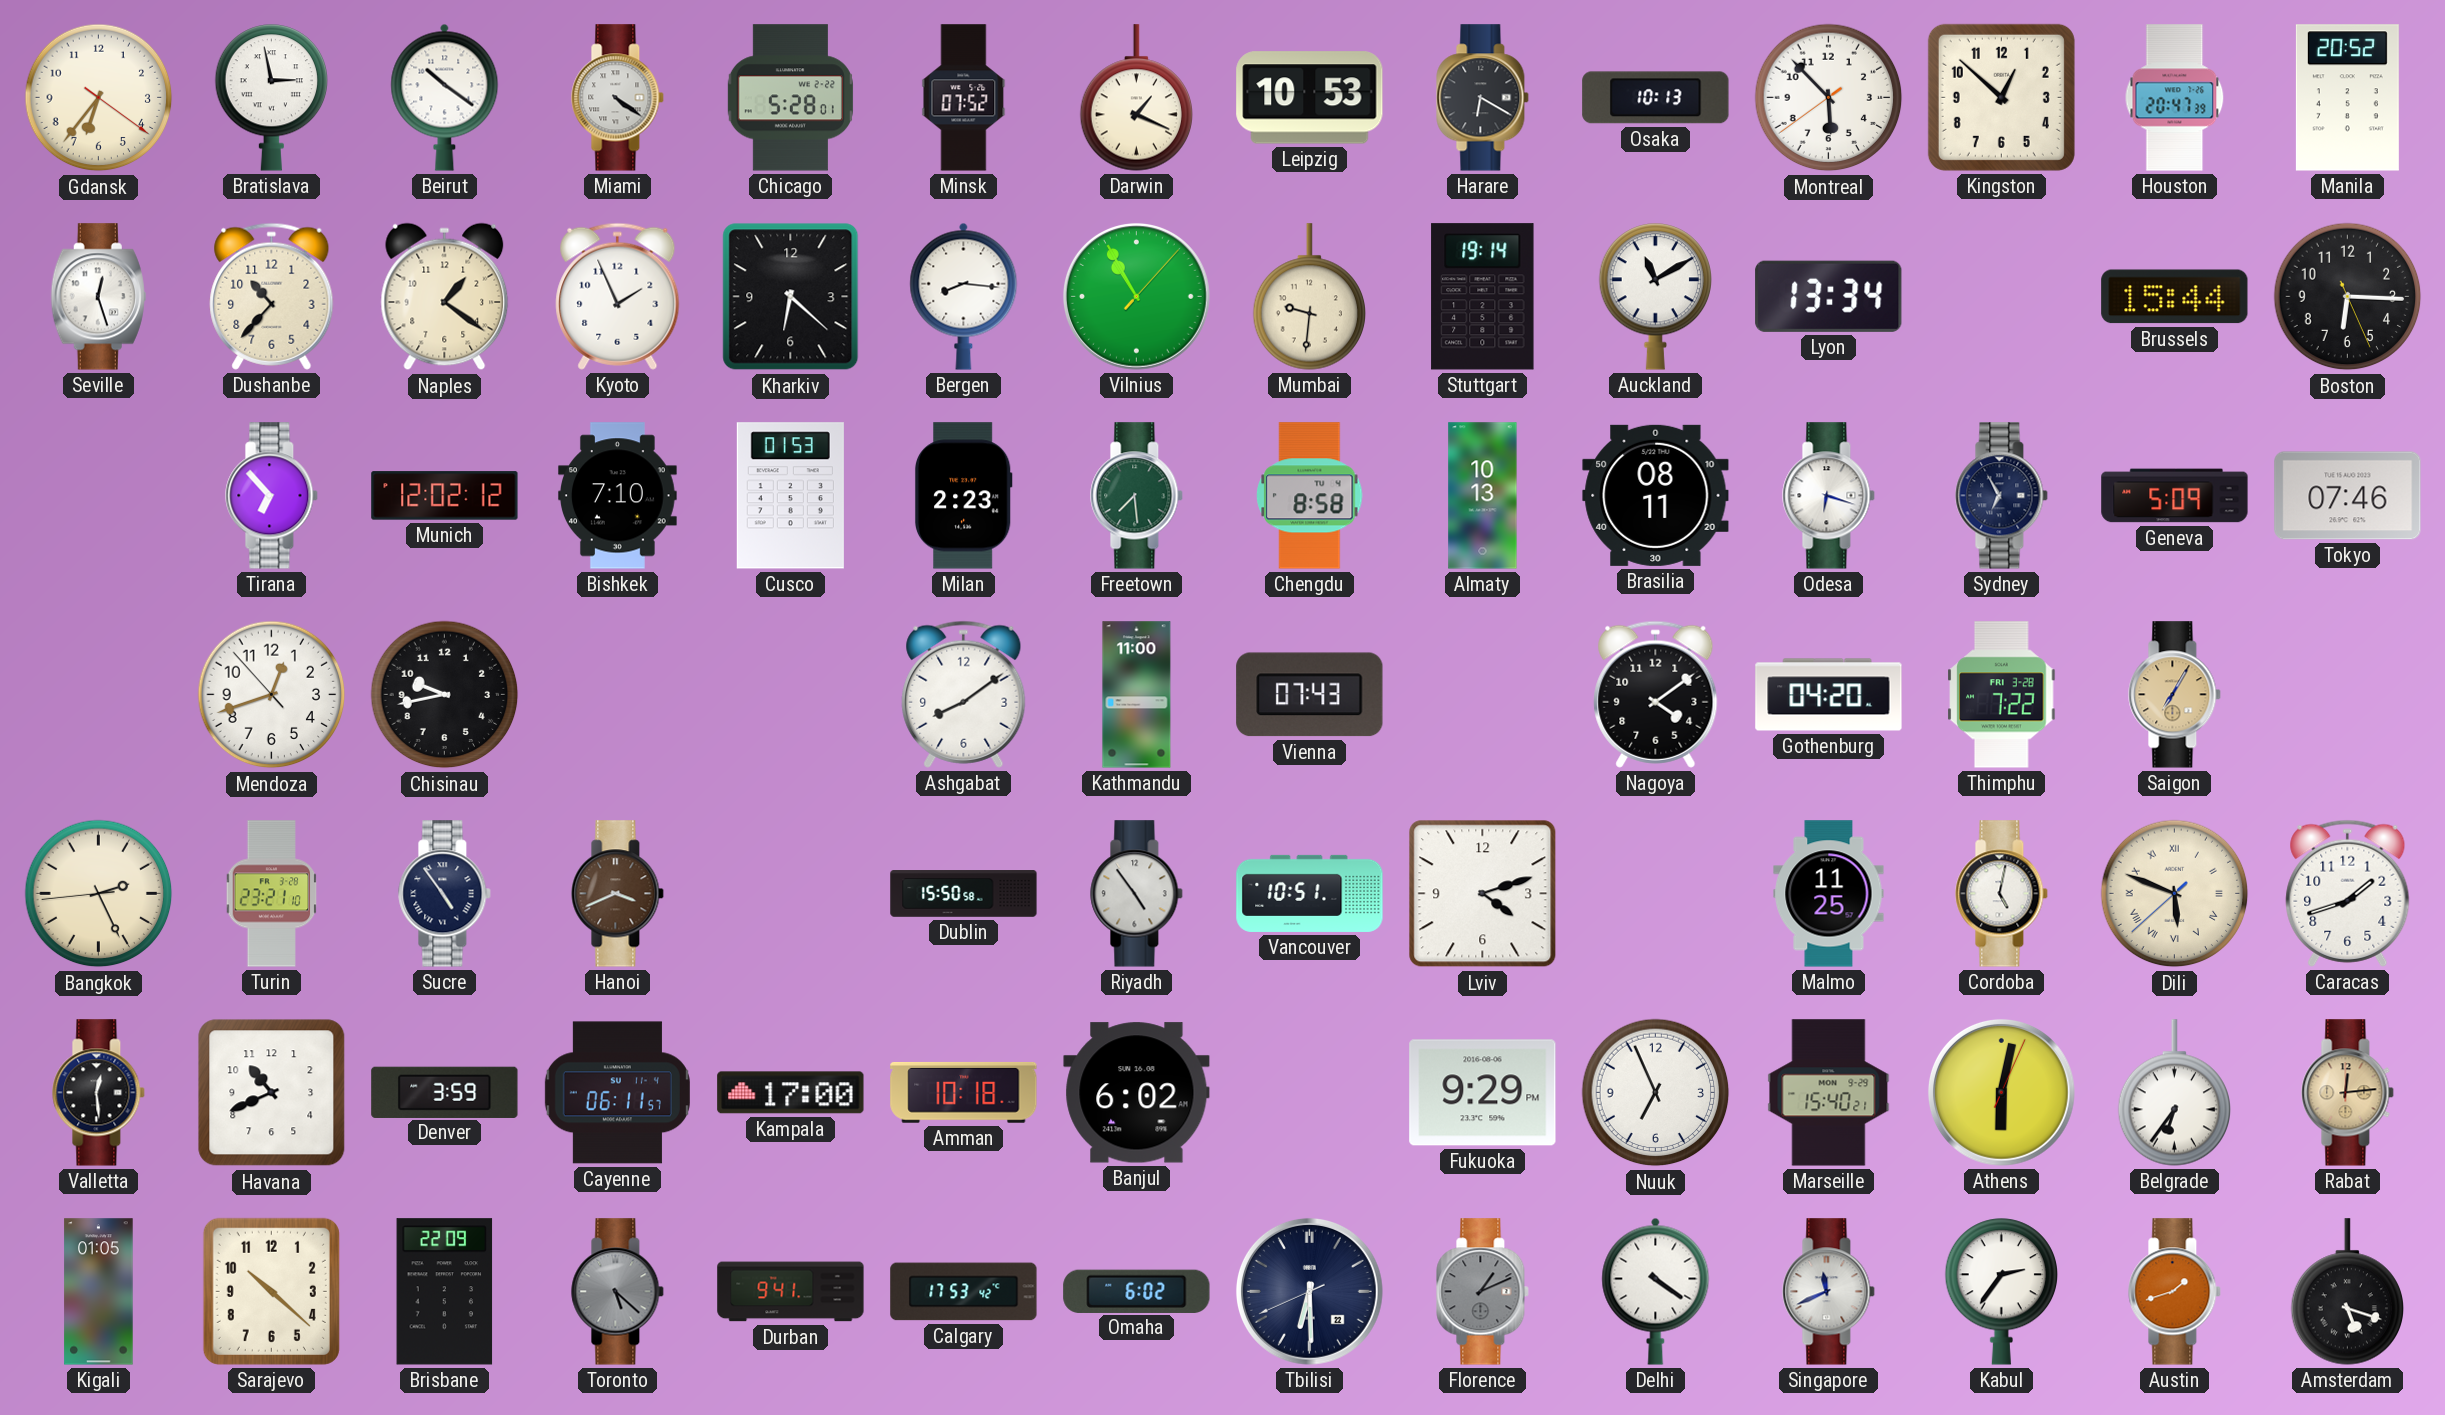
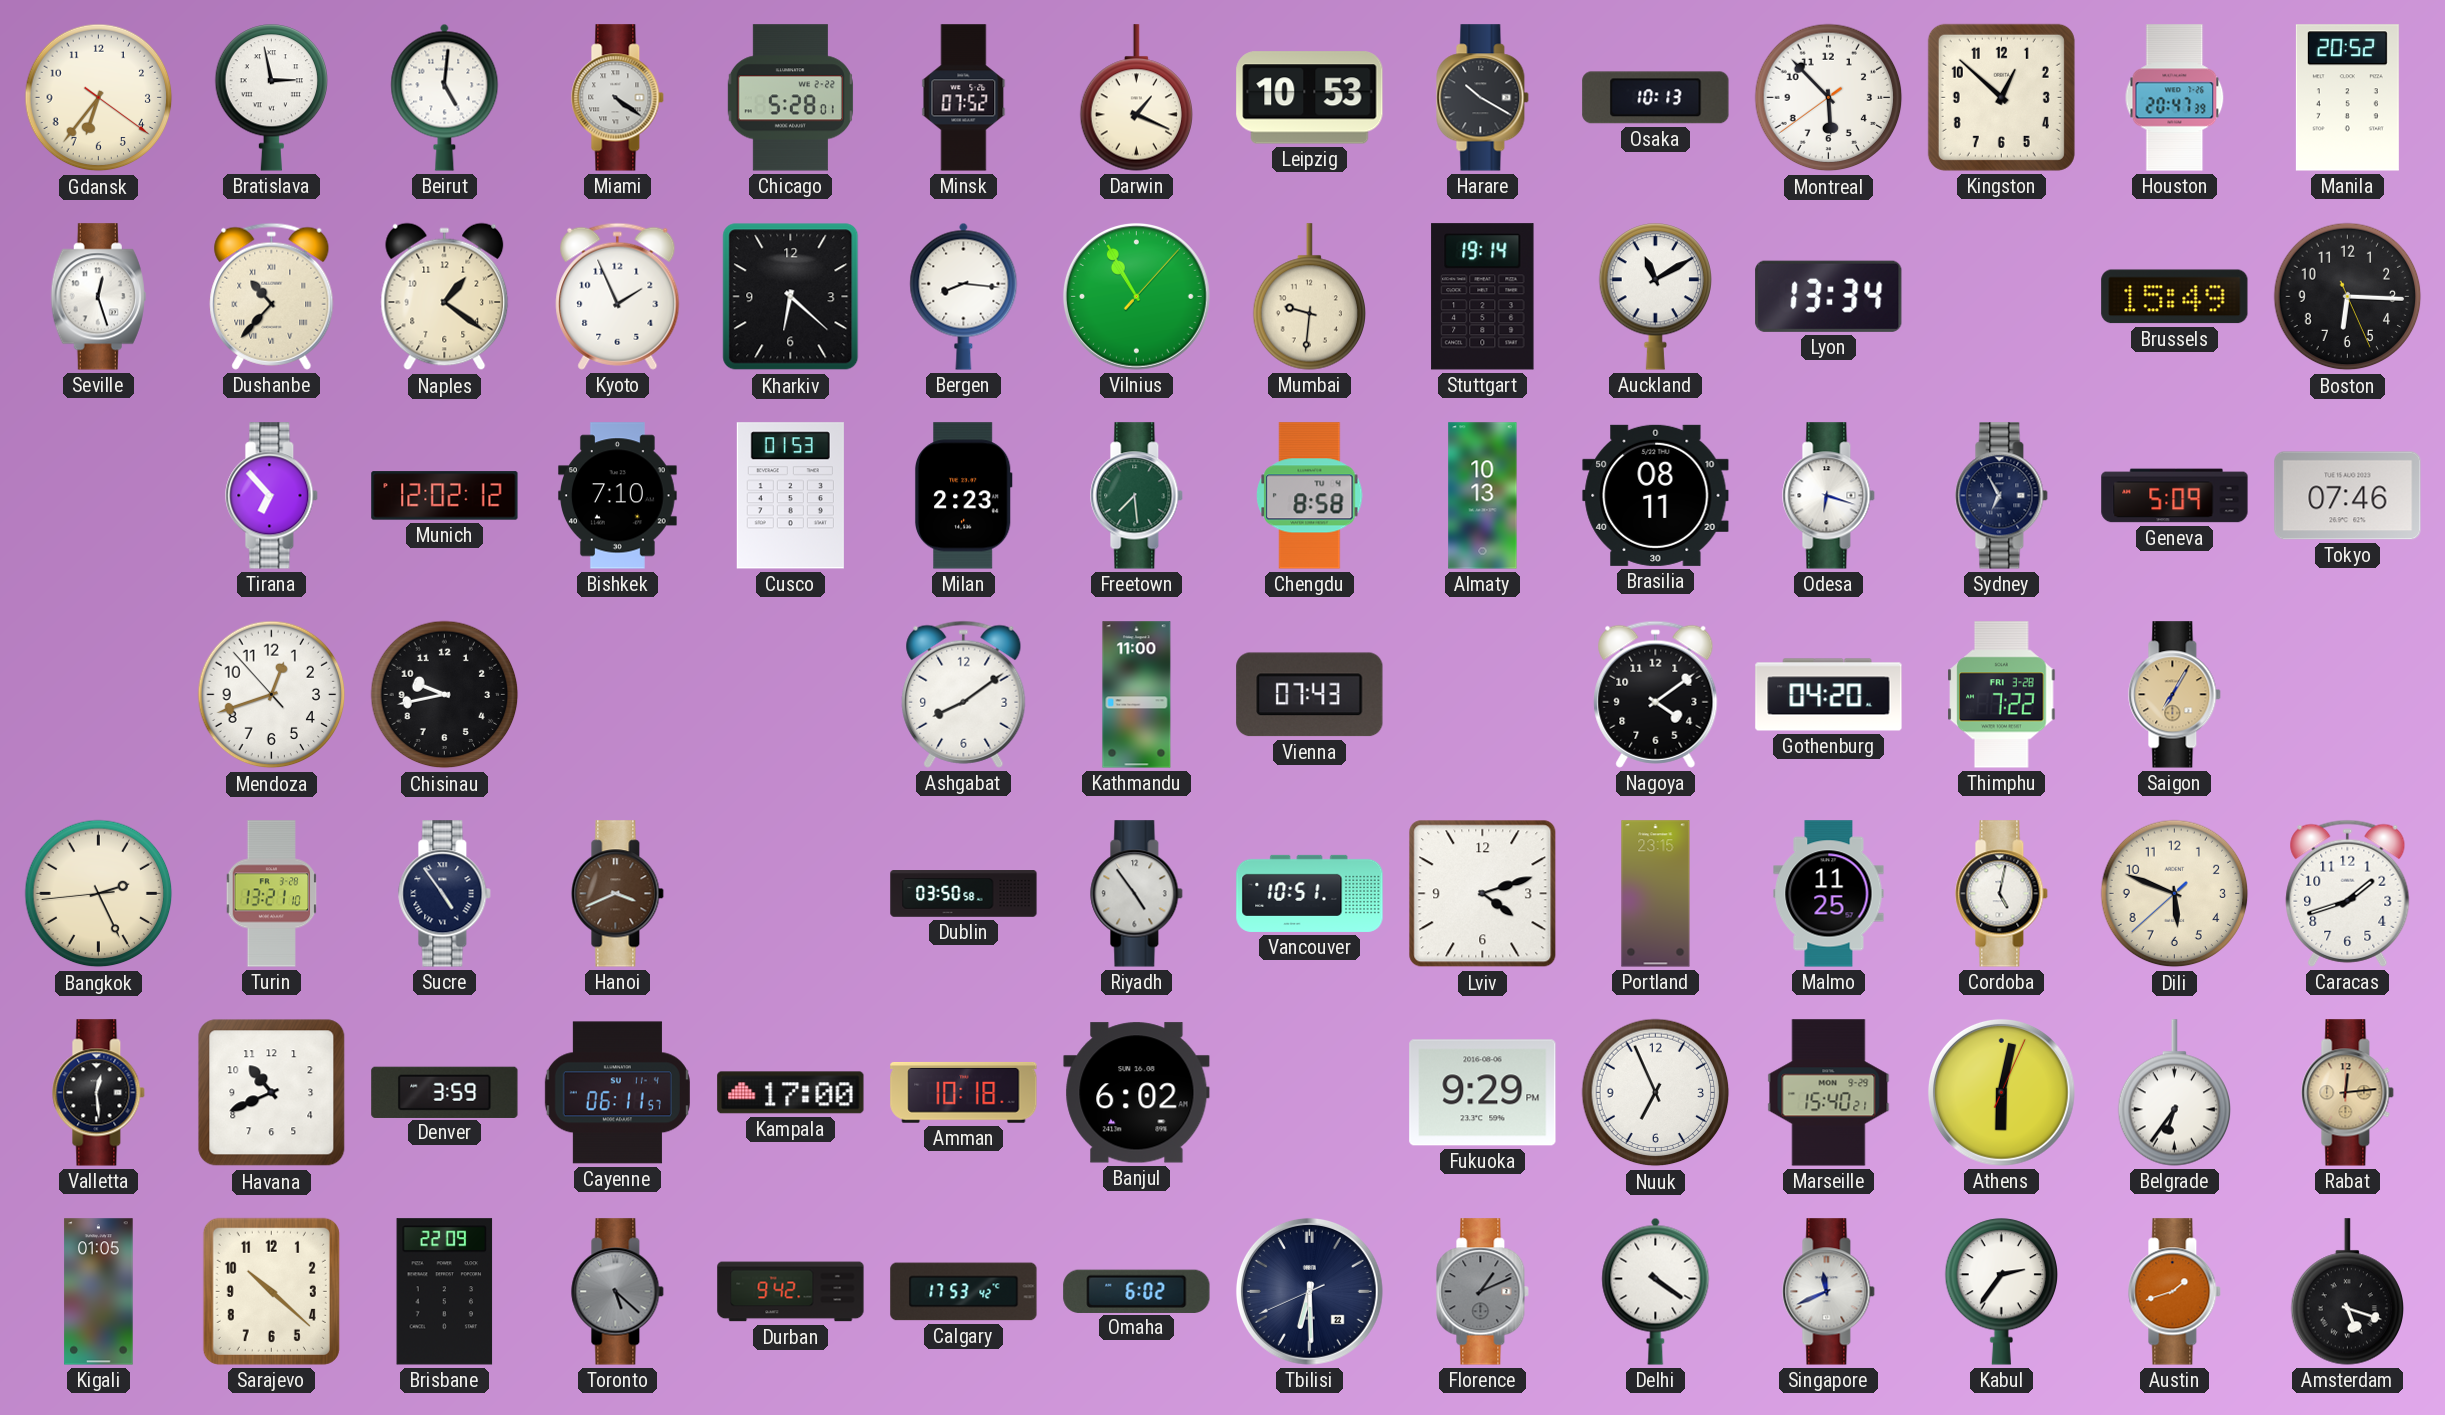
Beirut: 10:21 -> 5:01
Harare: 6:20 -> 10:20
Dushanbe numerals: Arabic -> Roman
Brussels: 15:44 -> 15:49
Turin: 23:21 -> 13:21
Dublin: 15:50 -> 03:50
Portland: none -> 23:15
Dili numerals: Roman -> Arabic
Durban: 9:41 -> 9:42
